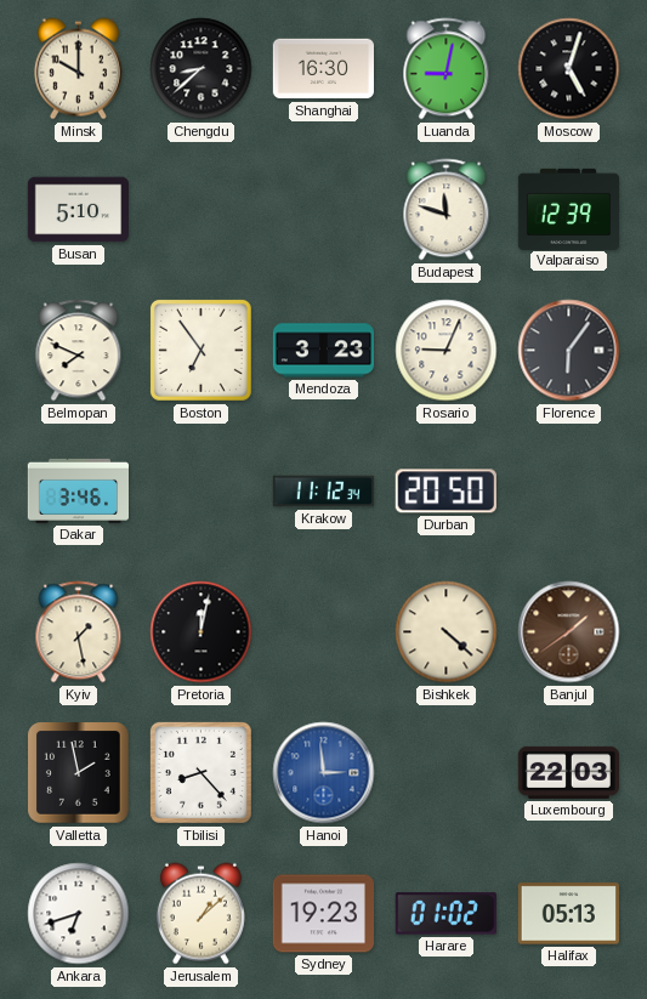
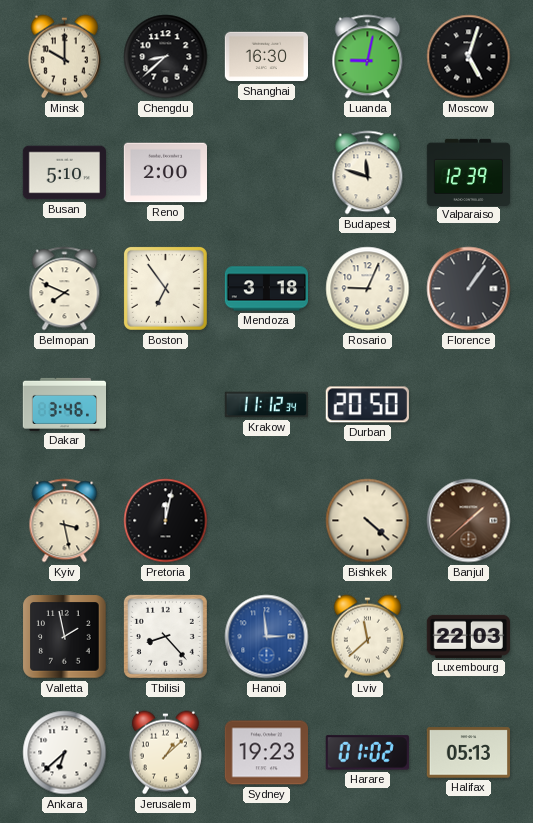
Reno: none -> 2:00
Mendoza: 3:23 -> 3:18
Florence: 6:06 -> 1:06
Kyiv: 1:28 -> 3:28
Banjul: 1:39 -> 1:38
Lviv: none -> 11:38
Ankara: 6:42 -> 6:38
